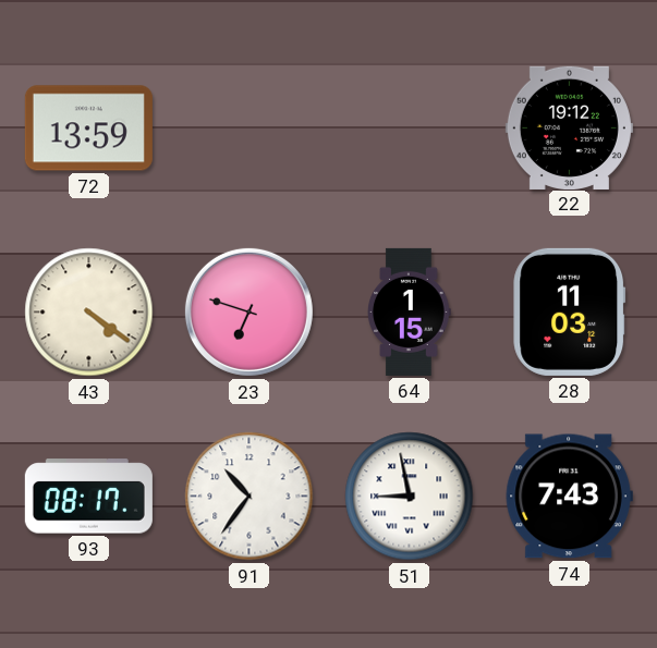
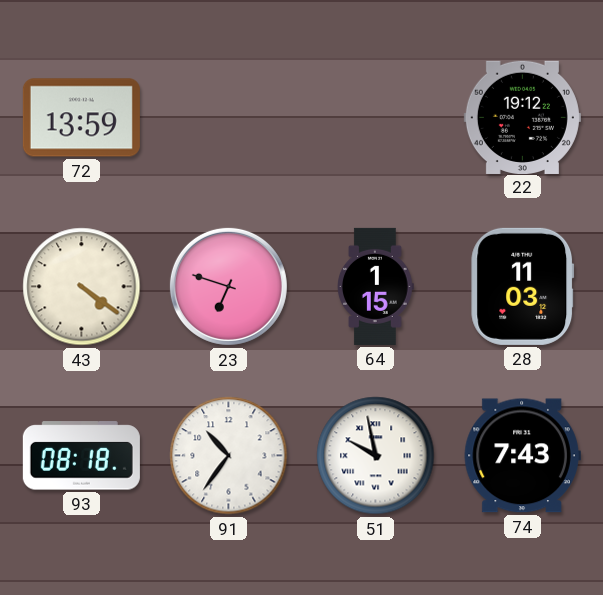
93: 08:17 -> 08:18
51: 8:58 -> 9:58
